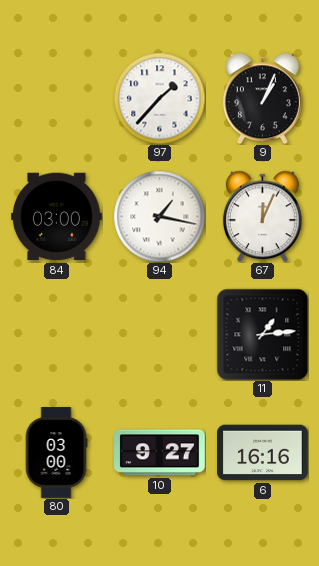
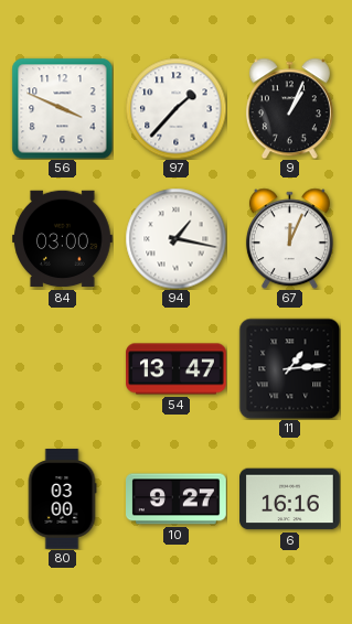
56: none -> 3:49
54: none -> 13:47
